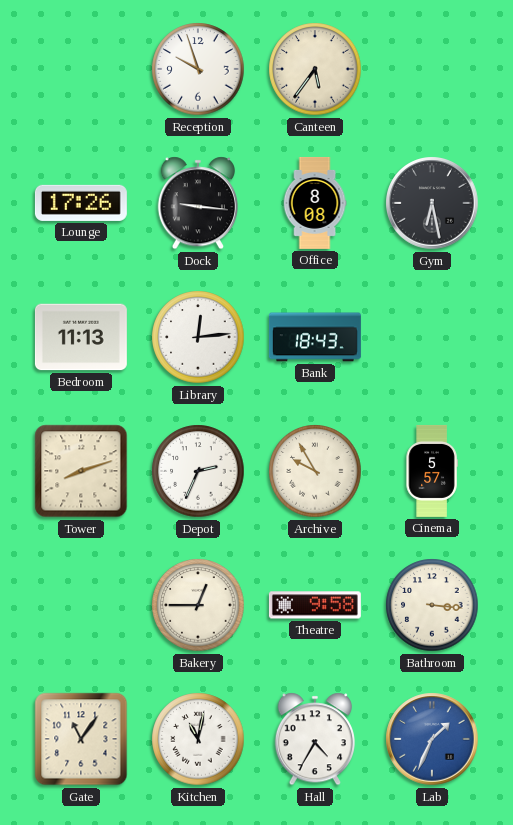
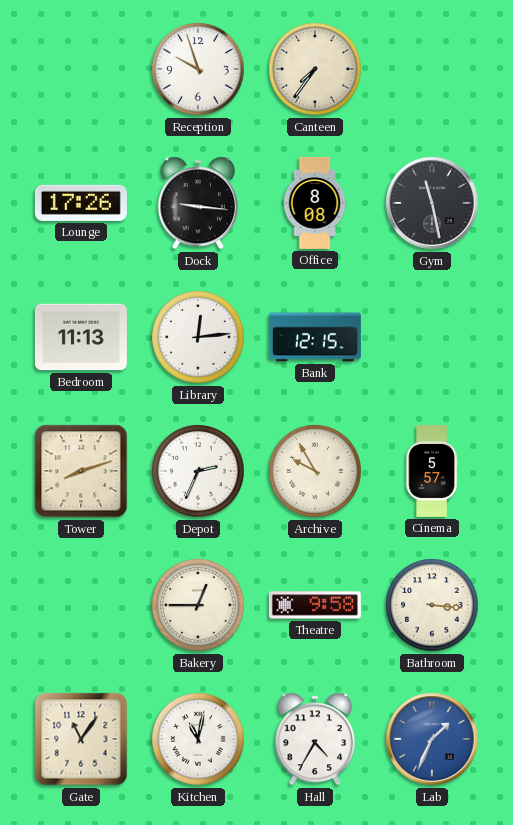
Canteen: 5:36 -> 7:36
Gym: 6:28 -> 11:28
Bank: 18:43 -> 12:15
